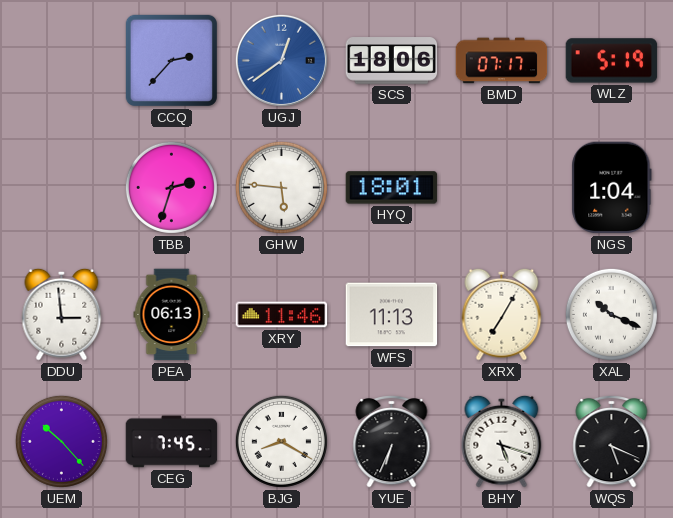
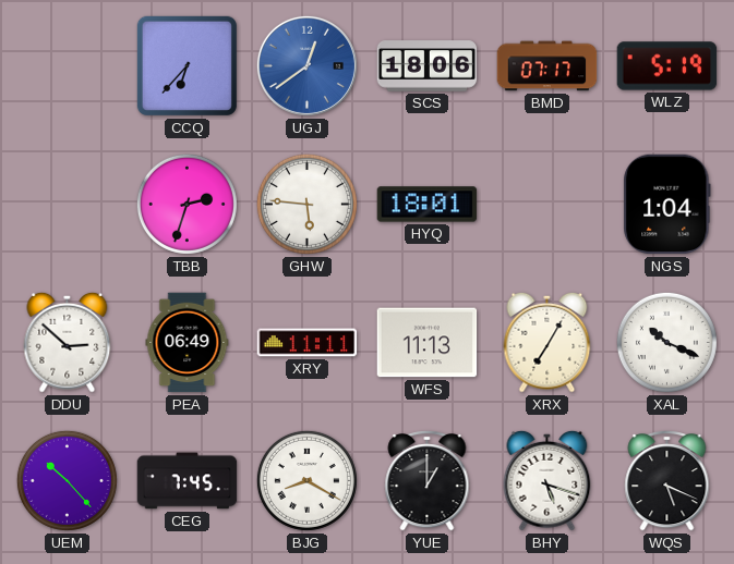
CCQ: 2:37 -> 6:37
DDU: 2:59 -> 2:52
PEA: 06:13 -> 06:49
XRY: 11:46 -> 11:11
YUE: 6:34 -> 1:00
